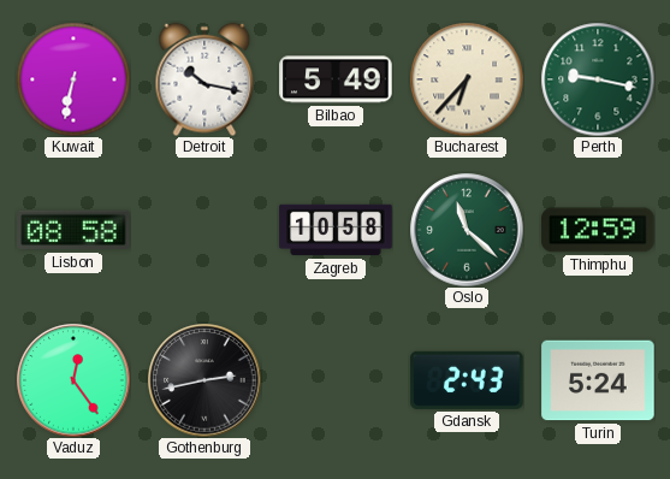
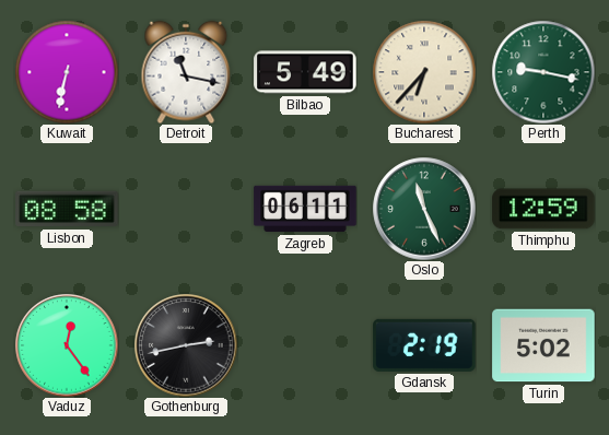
Detroit: 10:17 -> 11:17
Zagreb: 10:58 -> 06:11
Oslo: 11:22 -> 11:26
Gdansk: 2:43 -> 2:19
Turin: 5:24 -> 5:02
